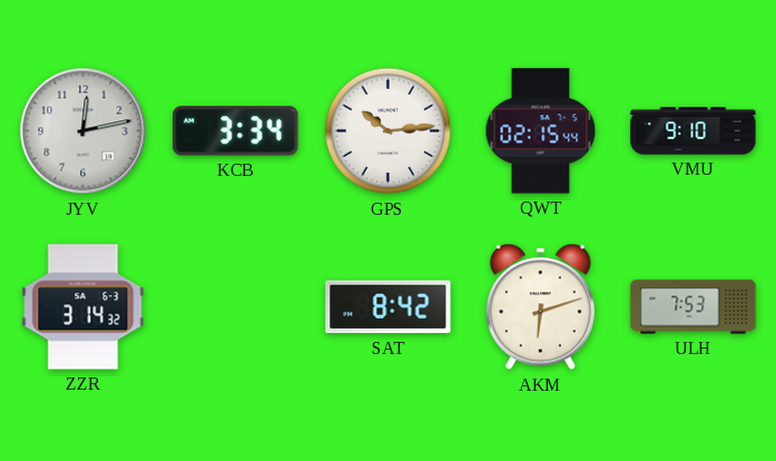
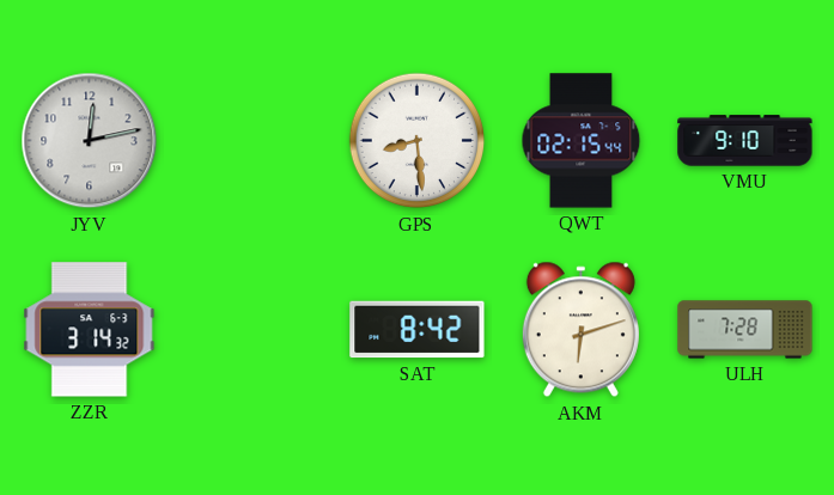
KCB: 3:34 -> none
GPS: 10:14 -> 8:29
ULH: 7:53 -> 7:28
